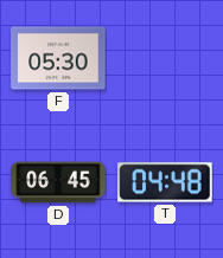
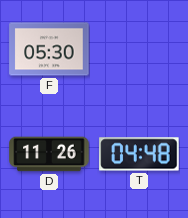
D: 06:45 -> 11:26
